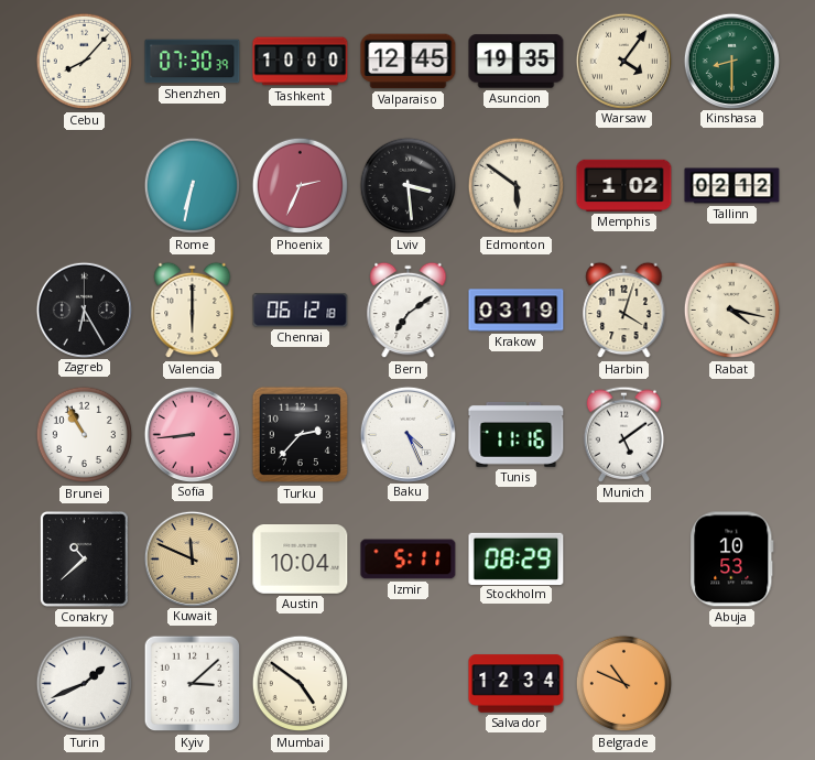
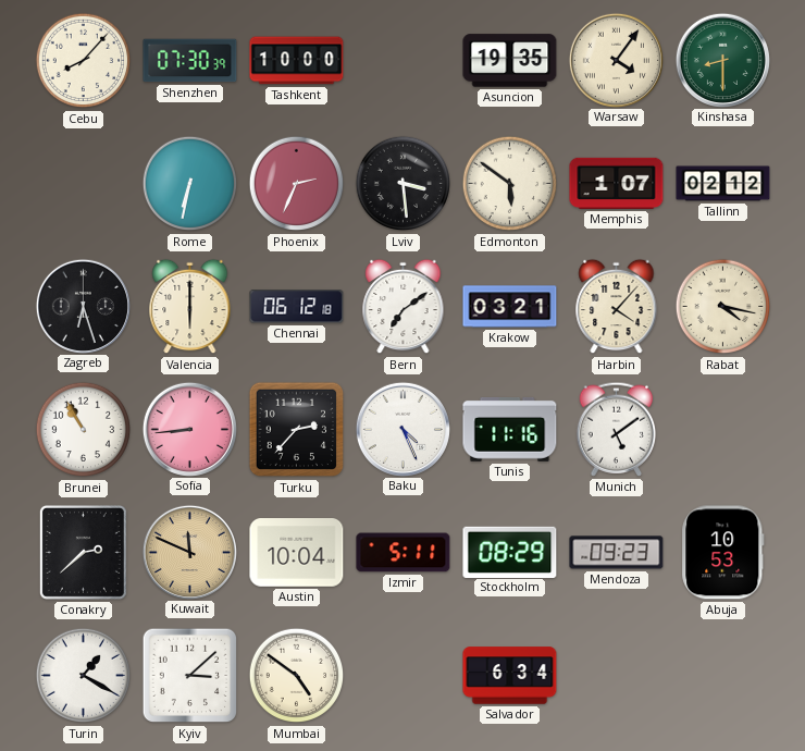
Valparaiso: 12:45 -> none
Memphis: 1:02 -> 1:07
Zagreb: 6:25 -> 6:27
Krakow: 03:19 -> 03:21
Harbin: 4:03 -> 4:07
Conakry: 10:38 -> 2:38
Mendoza: none -> 09:23
Turin: 1:41 -> 1:20
Salvador: 12:34 -> 6:34
Belgrade: 10:49 -> none
